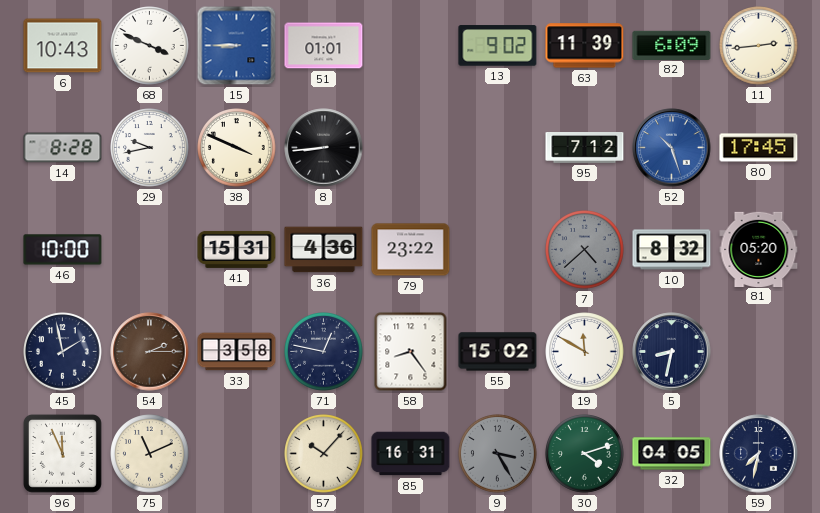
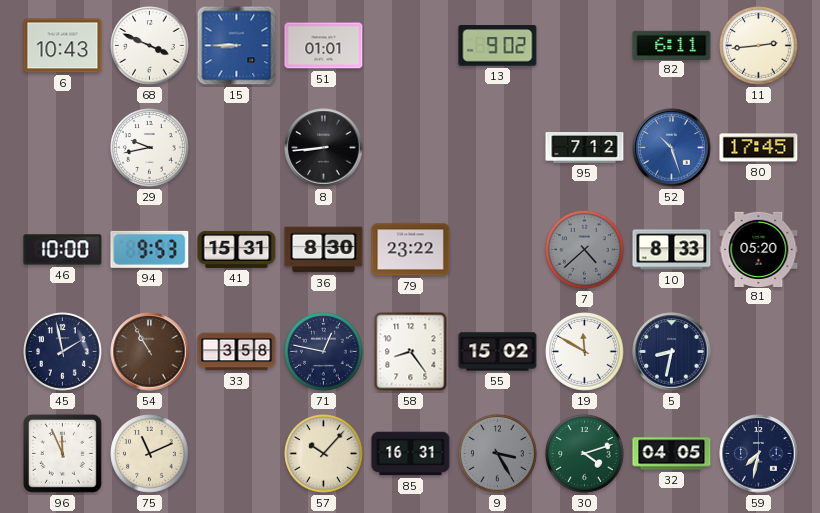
63: 11:39 -> none
82: 6:09 -> 6:11
14: 8:28 -> none
38: 3:49 -> none
94: none -> 9:53
36: 4:36 -> 8:30
10: 8:32 -> 8:33
54: 2:15 -> 10:55
